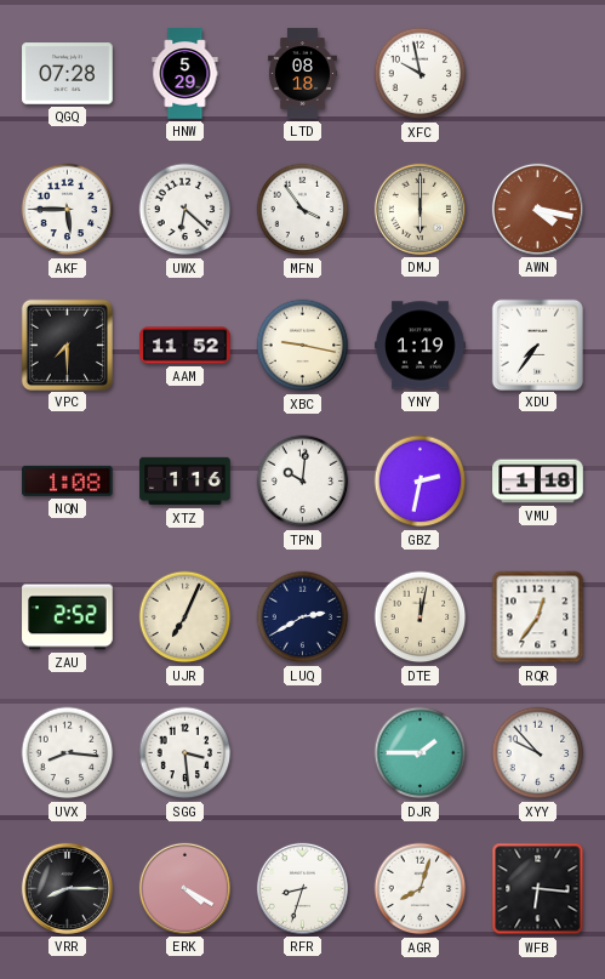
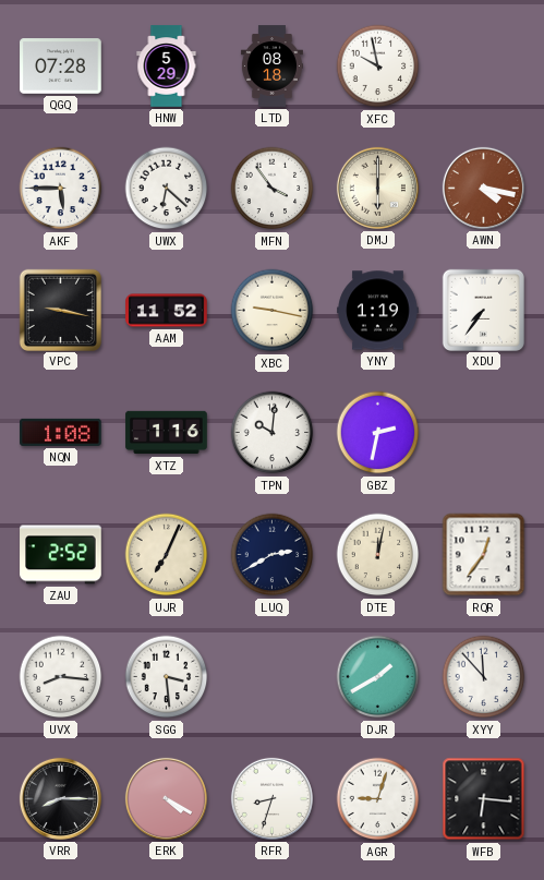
VPC: 7:30 -> 9:17
VMU: 1:18 -> none
DJR: 1:45 -> 1:40
XYY: 9:53 -> 11:53
AGR: 8:03 -> 9:03
